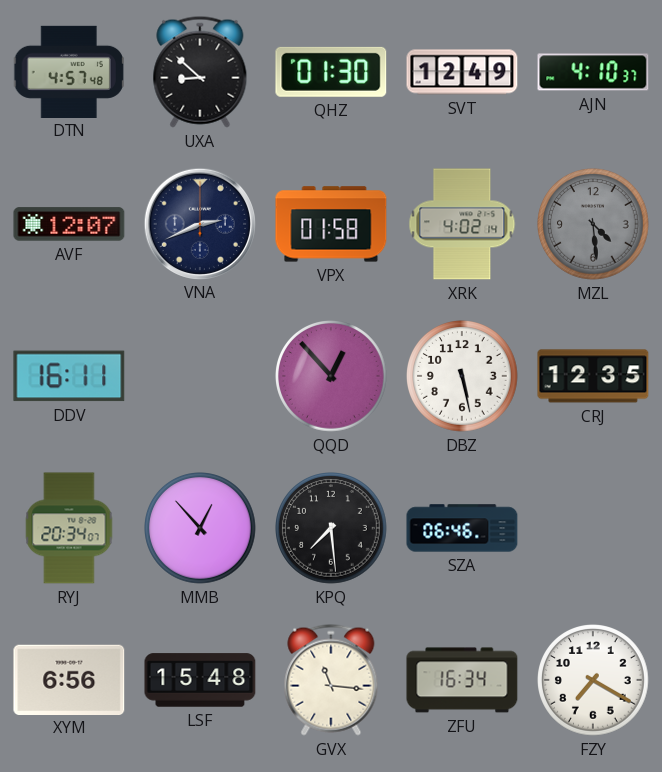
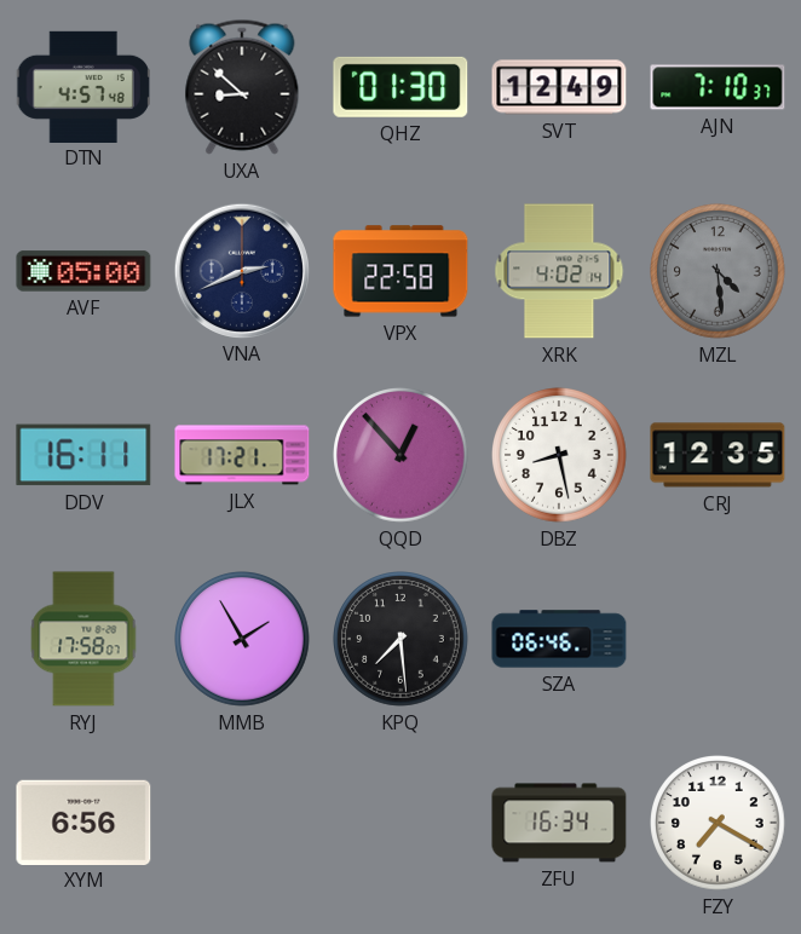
AJN: 4:10 -> 7:10
AVF: 12:07 -> 05:00
VPX: 01:58 -> 22:58
JLX: none -> 17:21
DBZ: 5:28 -> 8:28
RYJ: 20:34 -> 17:58
MMB: 12:53 -> 1:55
LSF: 15:48 -> none
GVX: 11:16 -> none
